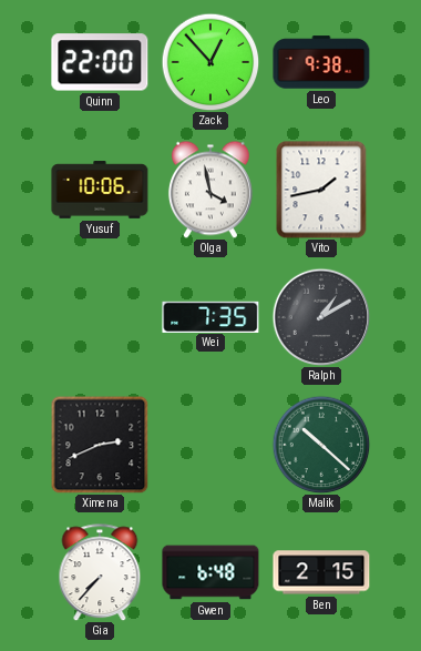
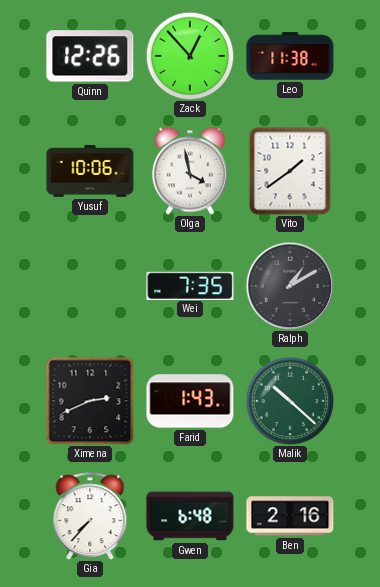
Quinn: 22:00 -> 12:26
Leo: 9:38 -> 11:38
Vito: 1:43 -> 1:39
Farid: none -> 1:43
Ben: 2:15 -> 2:16
